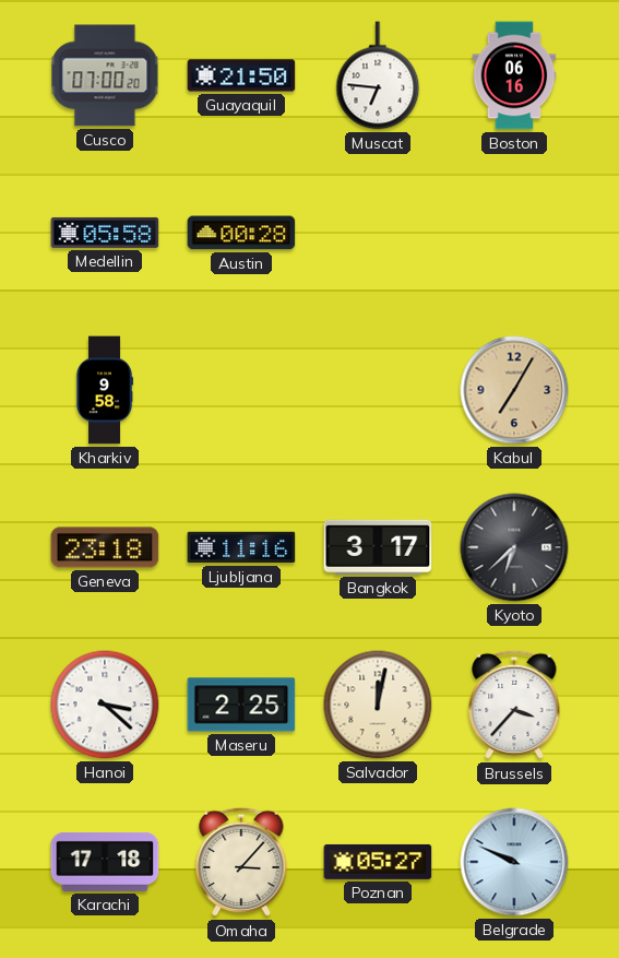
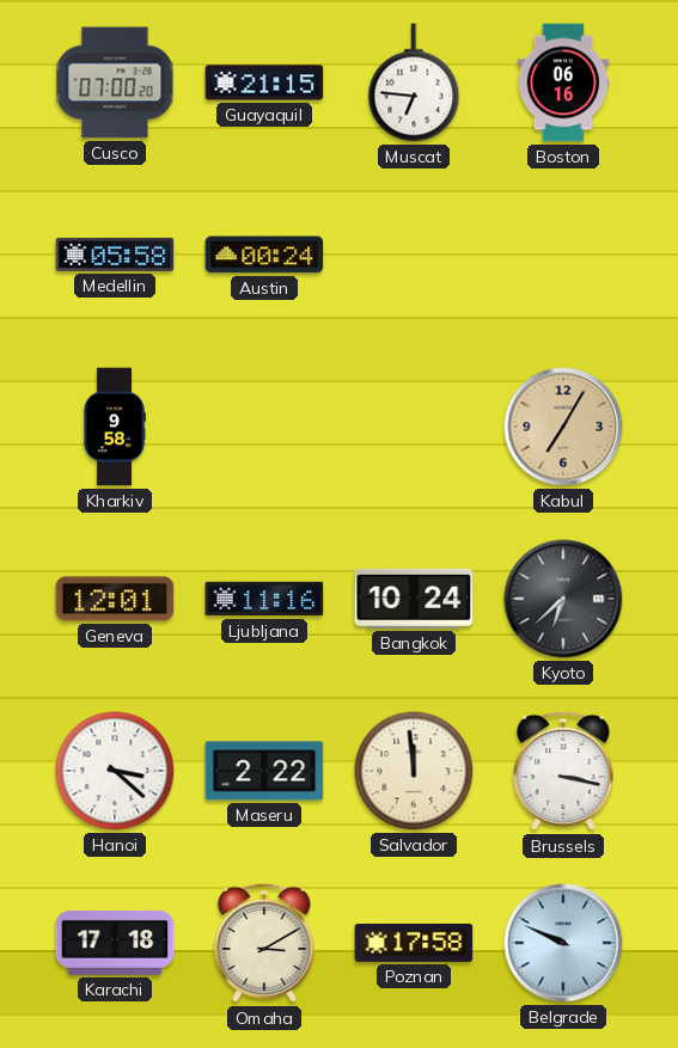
Guayaquil: 21:50 -> 21:15
Austin: 00:28 -> 00:24
Geneva: 23:18 -> 12:01
Bangkok: 3:17 -> 10:24
Maseru: 2:25 -> 2:22
Salvador: 12:02 -> 11:59
Brussels: 3:37 -> 3:17
Omaha: 3:07 -> 3:10
Poznan: 05:27 -> 17:58
